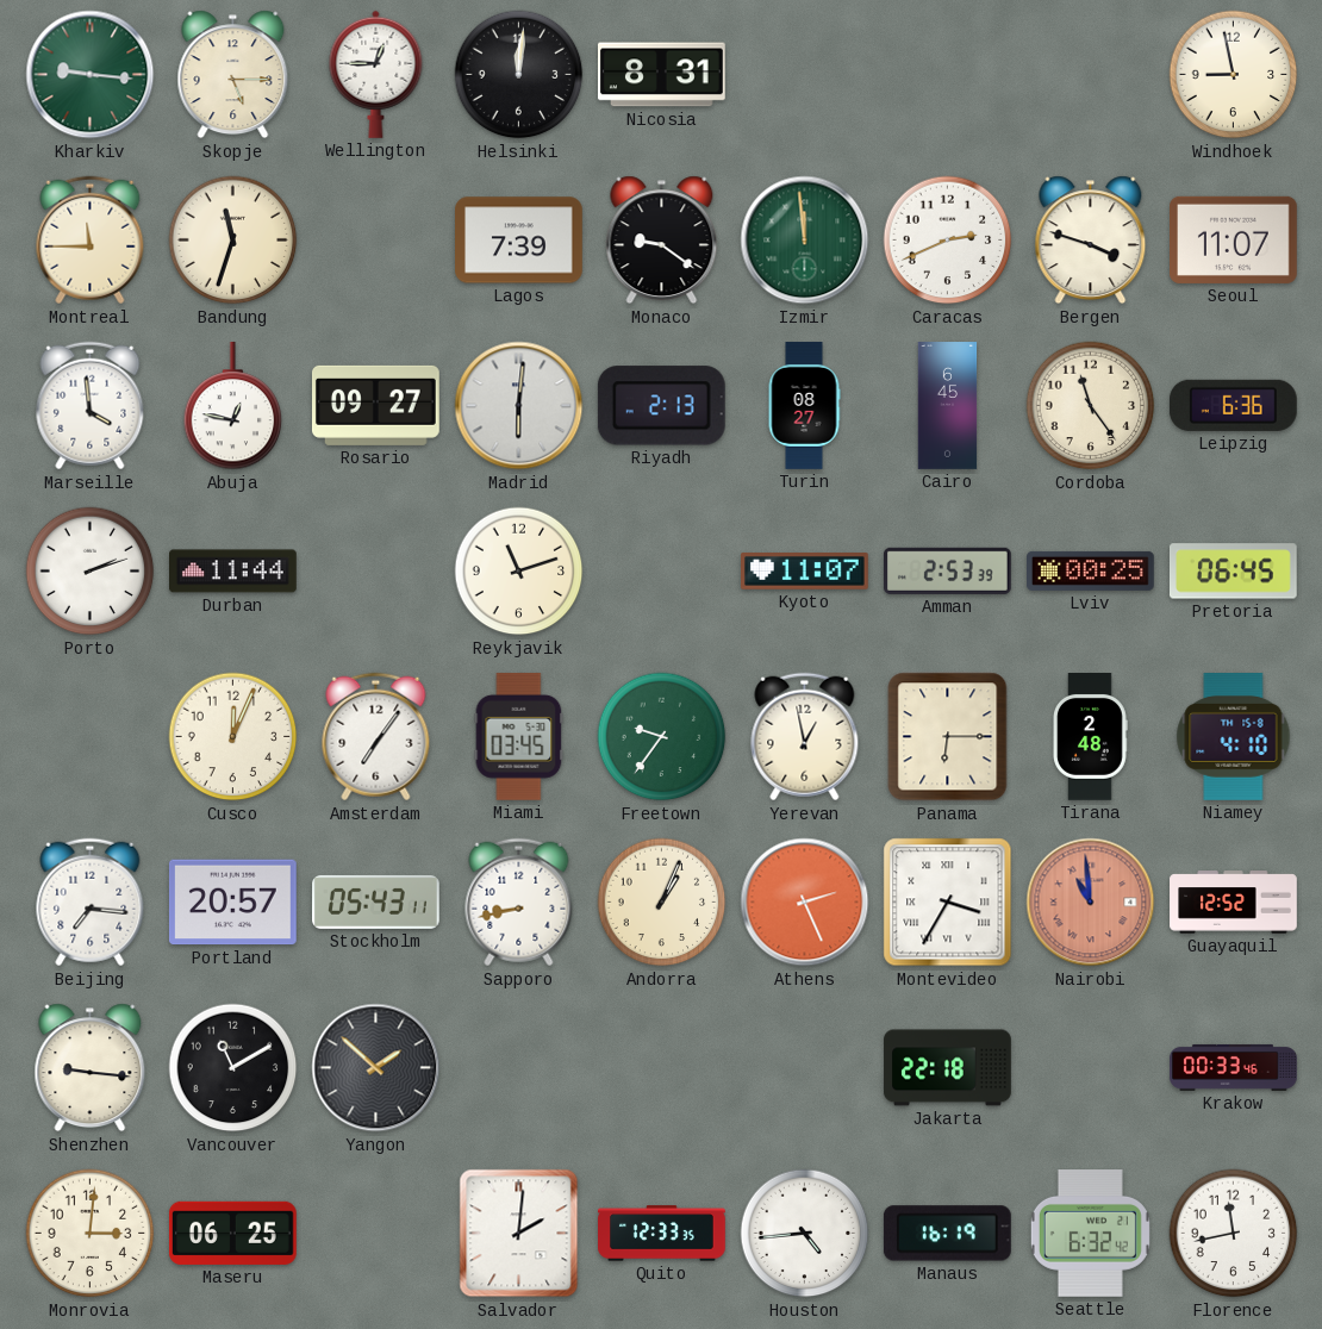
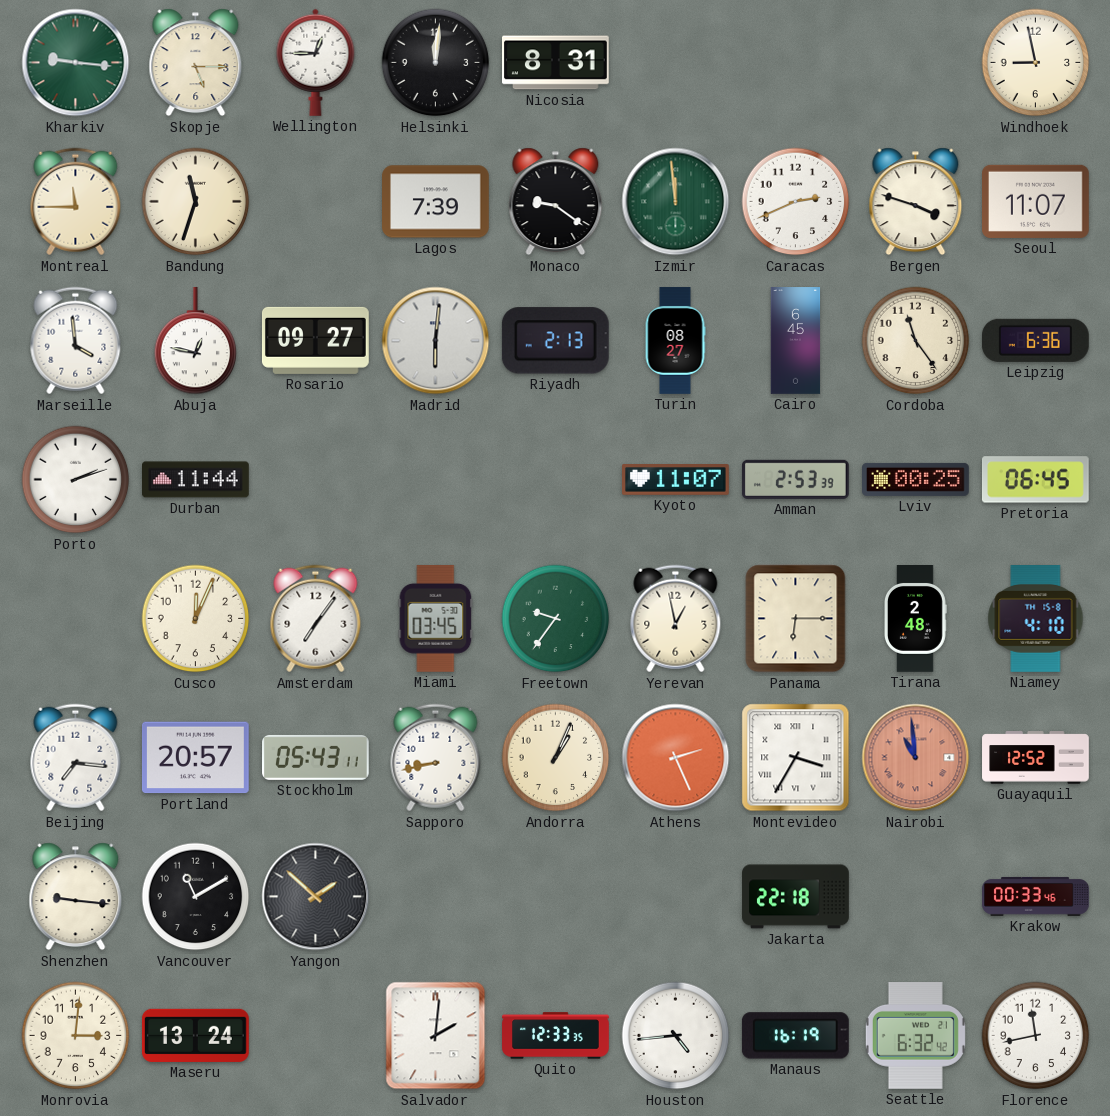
Reykjavik: 11:12 -> none
Maseru: 06:25 -> 13:24
